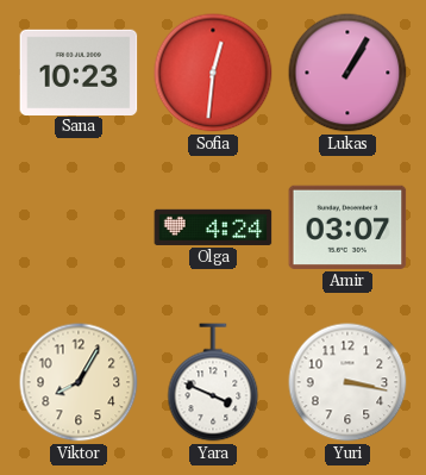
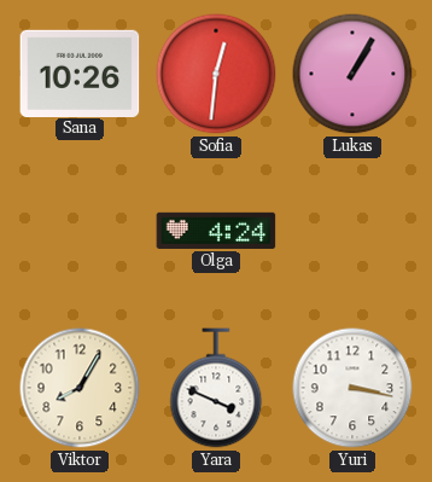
Sana: 10:23 -> 10:26
Amir: 03:07 -> none
